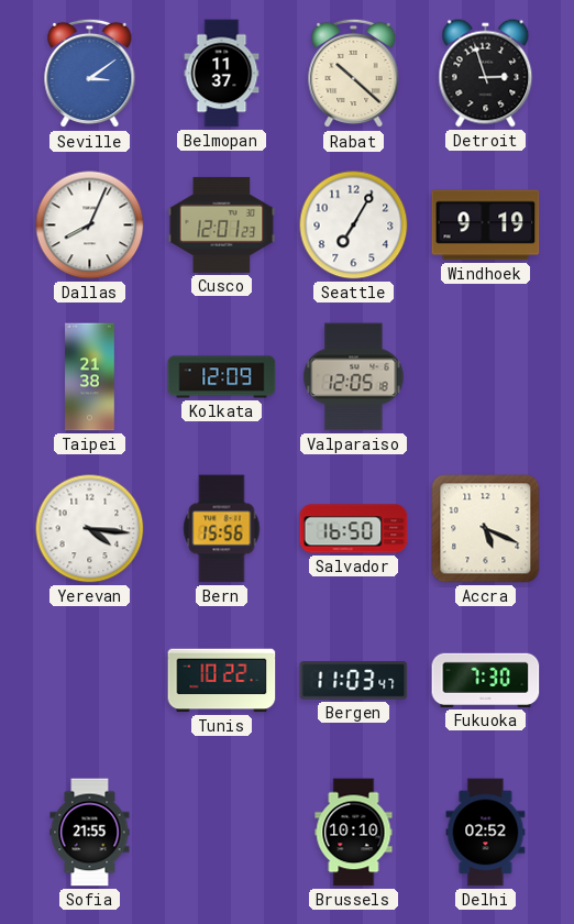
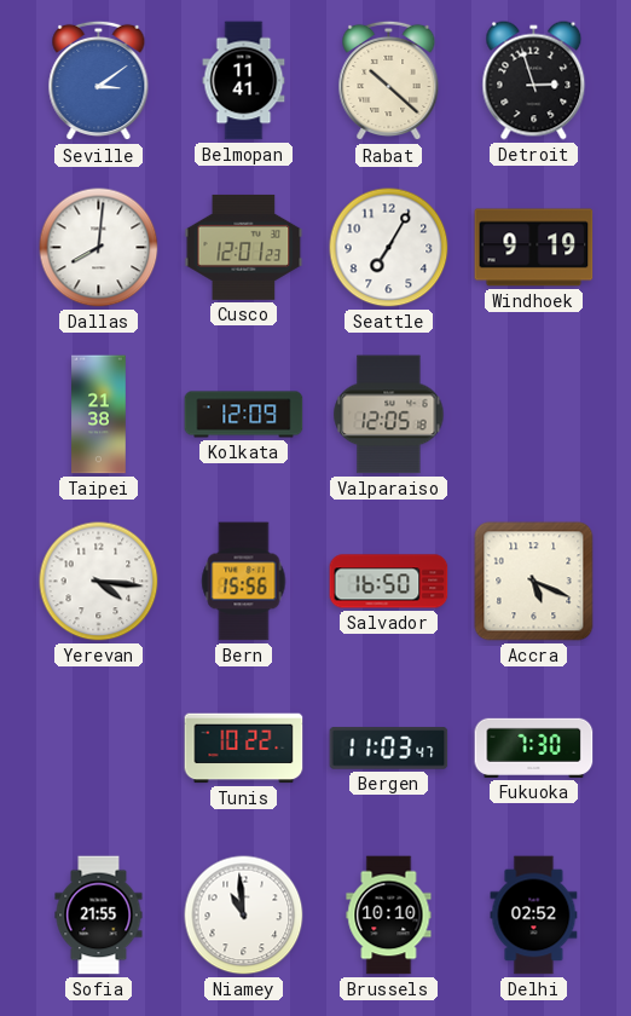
Belmopan: 11:37 -> 11:41
Dallas: 8:04 -> 8:01
Niamey: none -> 10:59
